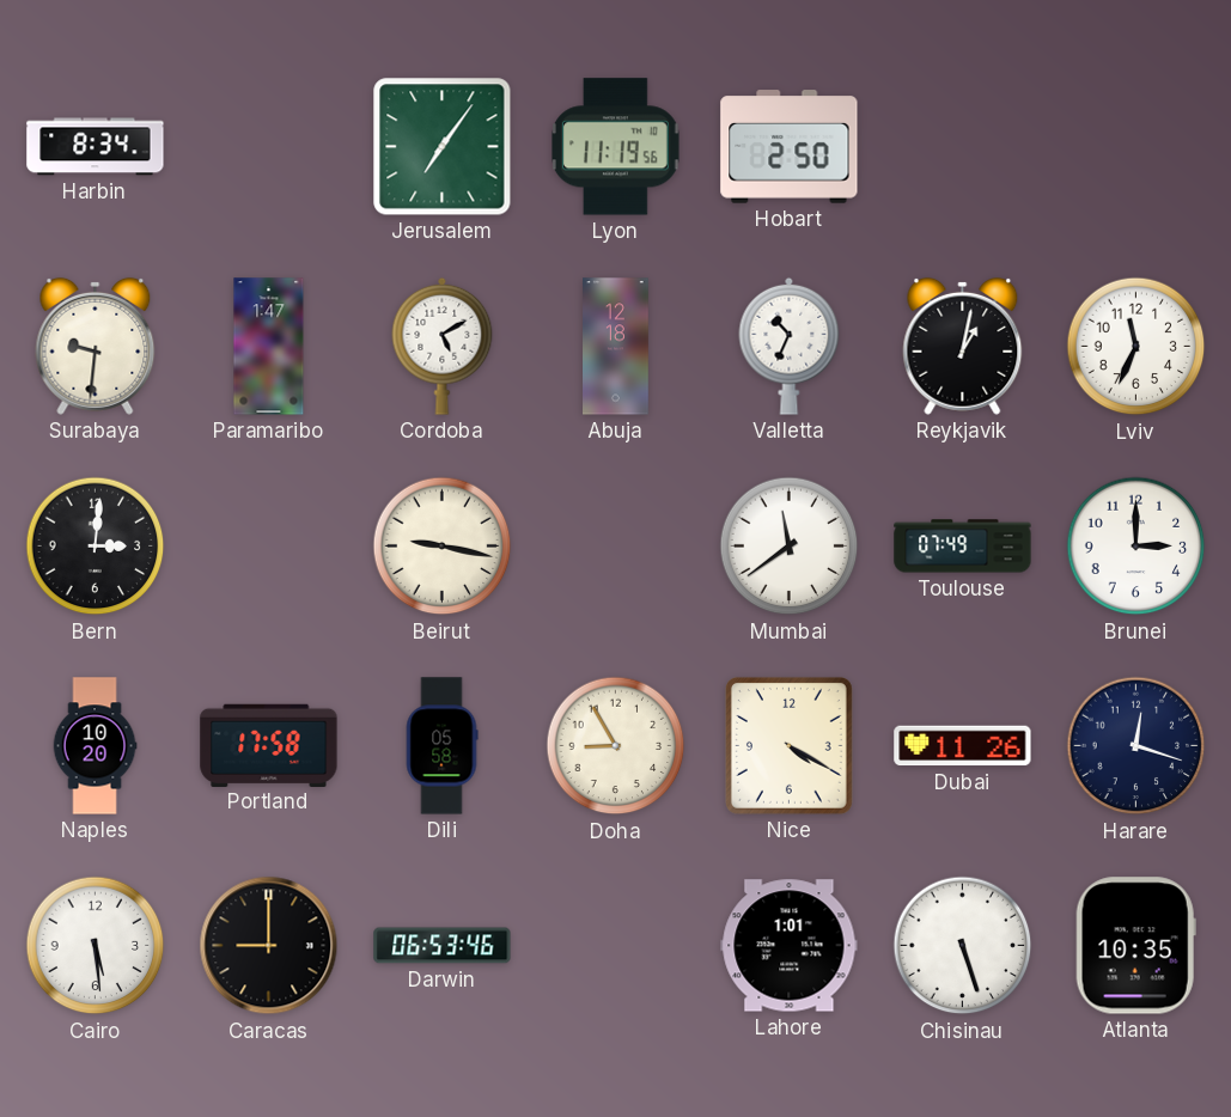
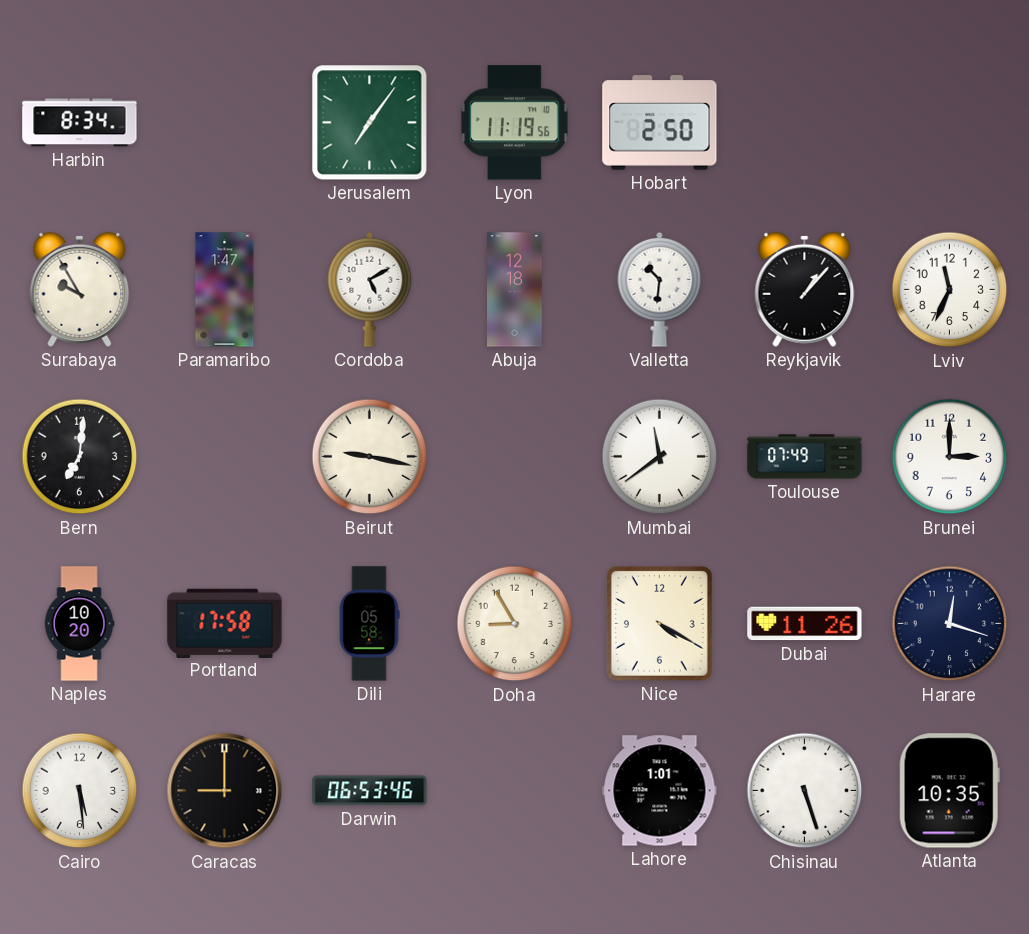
Surabaya: 9:31 -> 9:55
Valletta: 10:34 -> 10:31
Reykjavik: 1:02 -> 1:07
Bern: 3:01 -> 7:01
